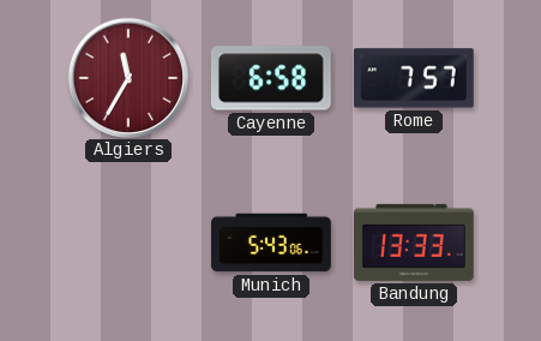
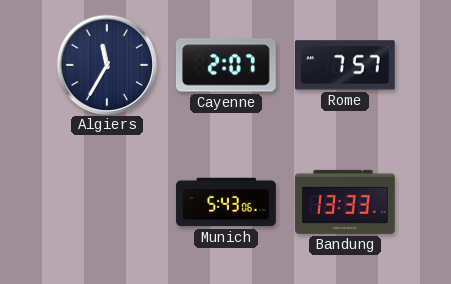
Algiers dial: burgundy -> navy
Cayenne: 6:58 -> 2:07
